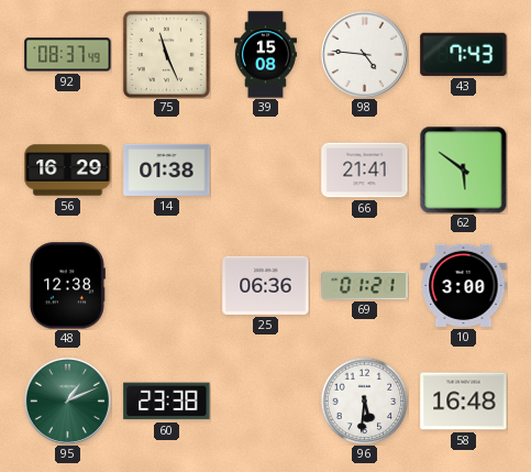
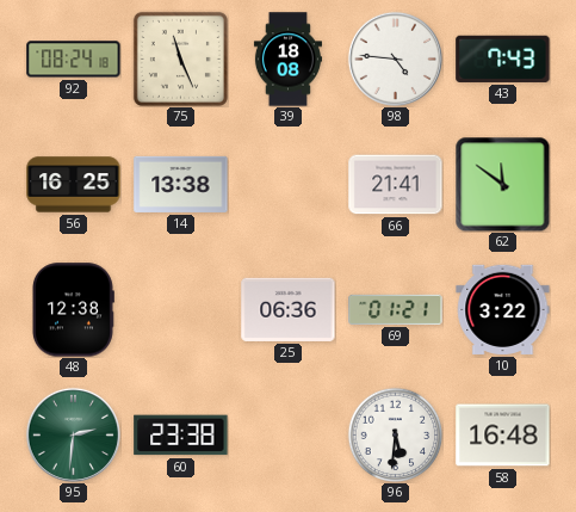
92: 08:37 -> 08:24
39: 15:08 -> 18:08
56: 16:29 -> 16:25
14: 01:38 -> 13:38
62: 5:51 -> 11:51
10: 3:00 -> 3:22
95: 1:11 -> 2:31
